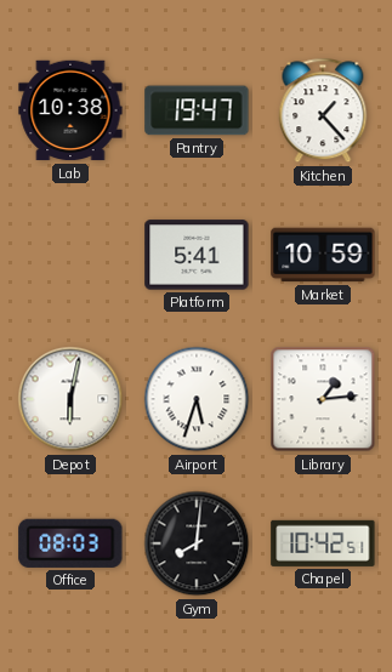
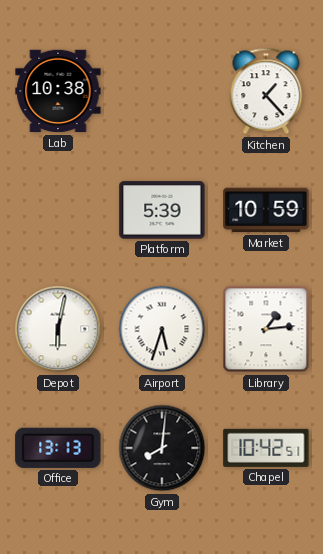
Pantry: 19:47 -> none
Platform: 5:41 -> 5:39
Office: 08:03 -> 13:13
